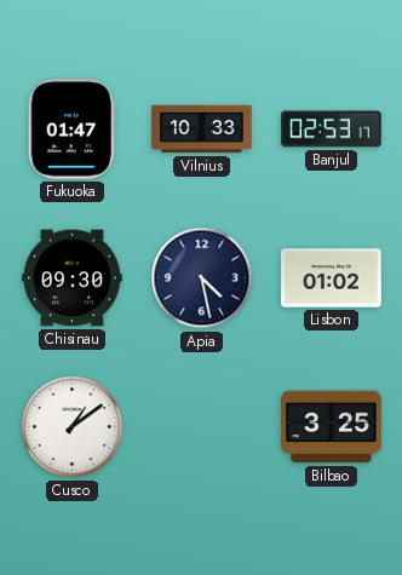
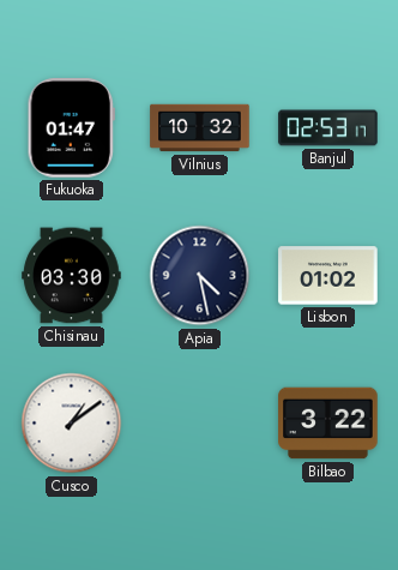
Vilnius: 10:33 -> 10:32
Chisinau: 09:30 -> 03:30
Bilbao: 3:25 -> 3:22
